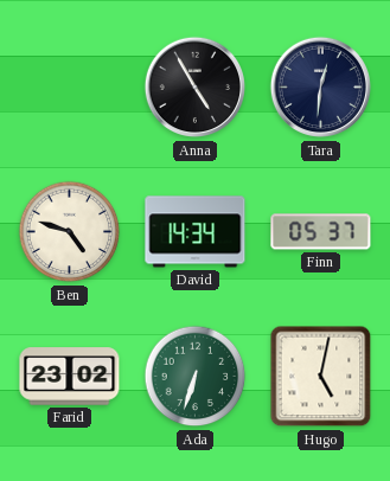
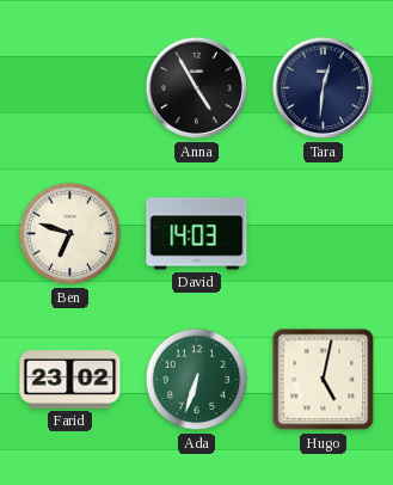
Ben: 4:48 -> 6:48
David: 14:34 -> 14:03
Finn: 05:37 -> none
